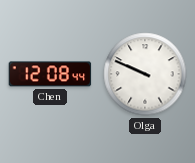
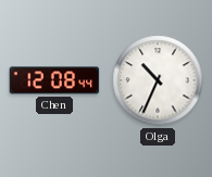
Olga: 9:49 -> 10:34
